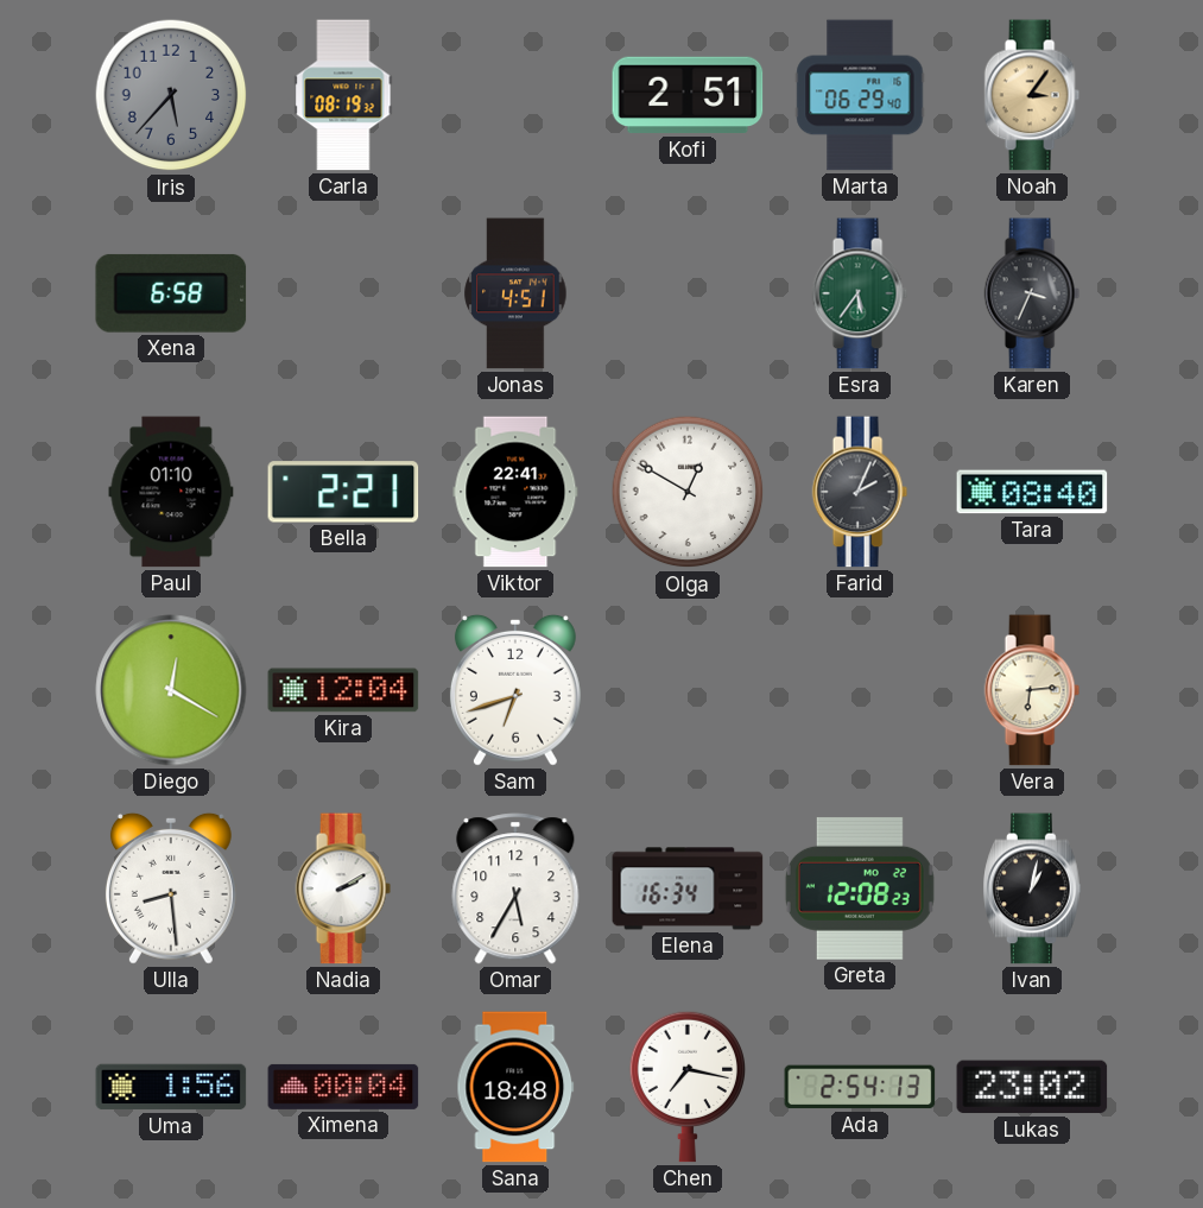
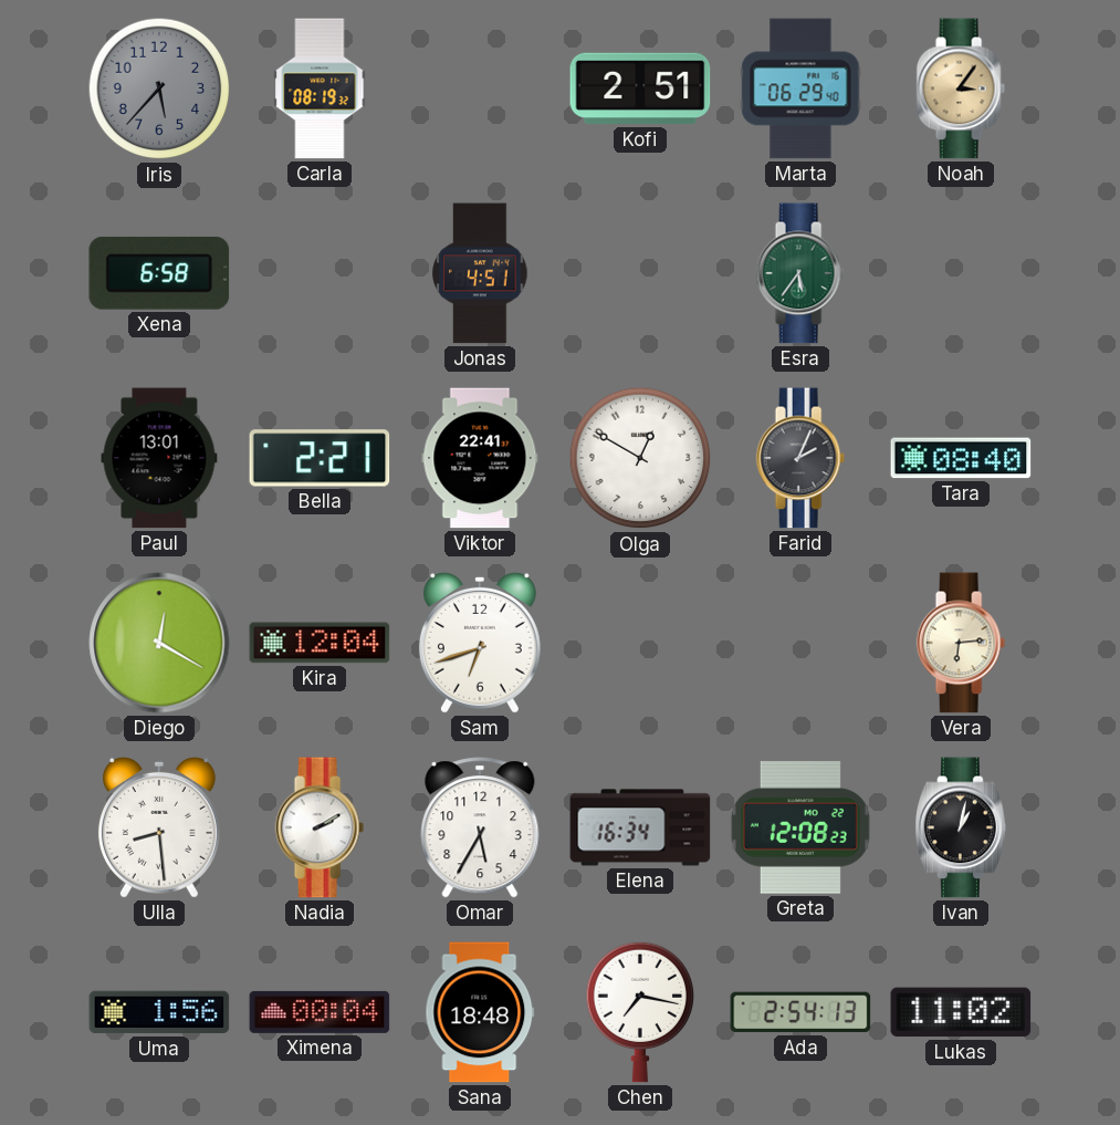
Karen: 3:34 -> none
Paul: 01:10 -> 13:01
Lukas: 23:02 -> 11:02
